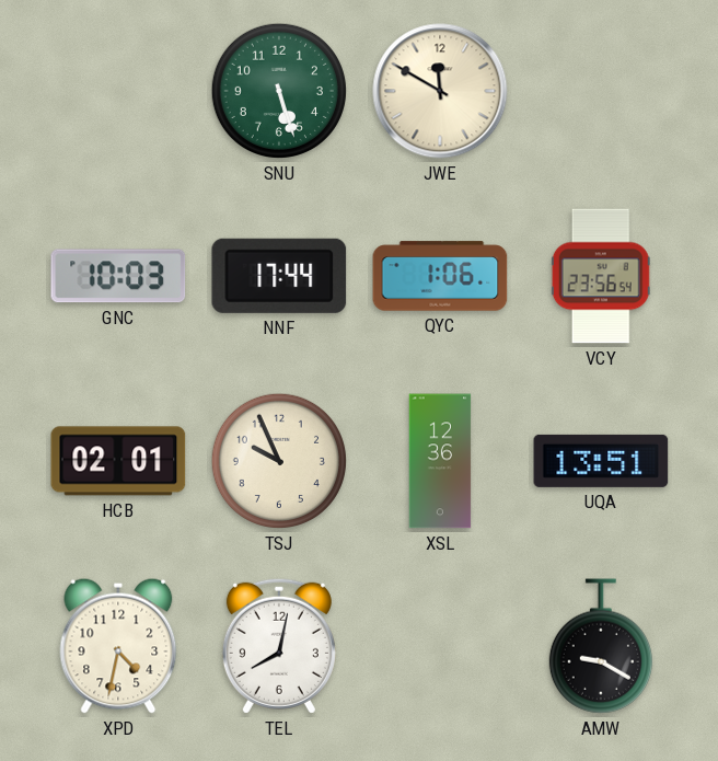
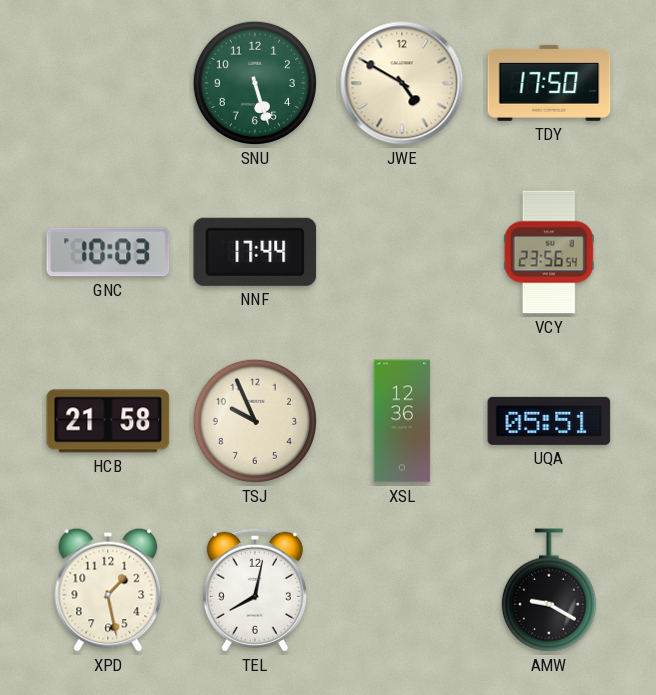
JWE: 11:50 -> 4:50
TDY: none -> 17:50
QYC: 1:06 -> none
HCB: 02:01 -> 21:58
UQA: 13:51 -> 05:51
XPD: 4:32 -> 1:28
